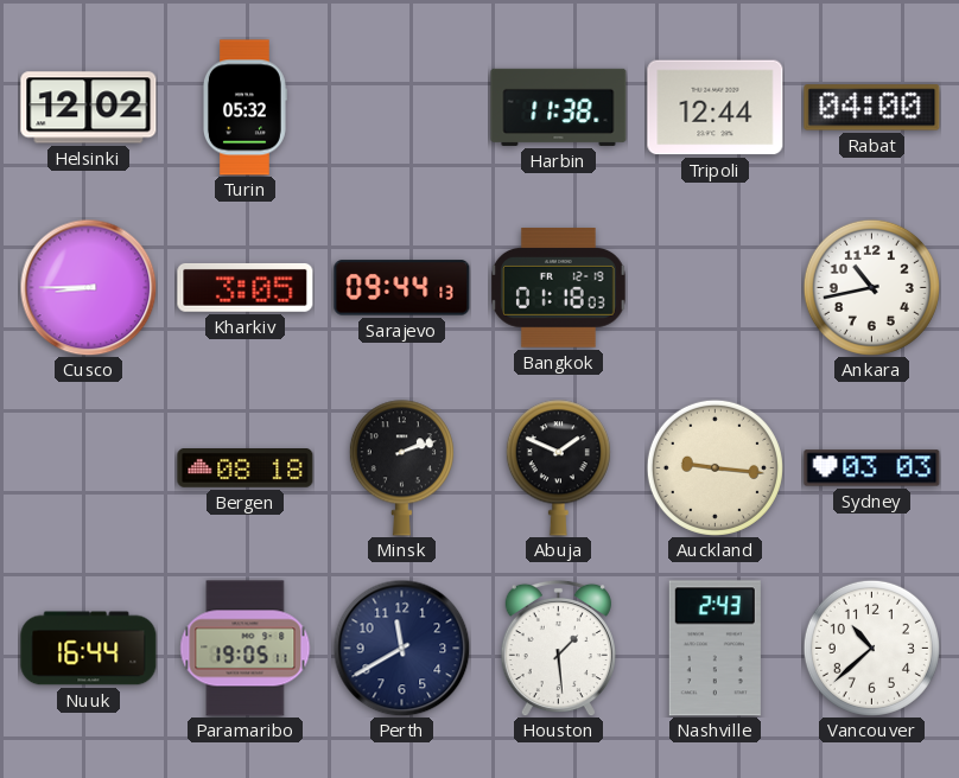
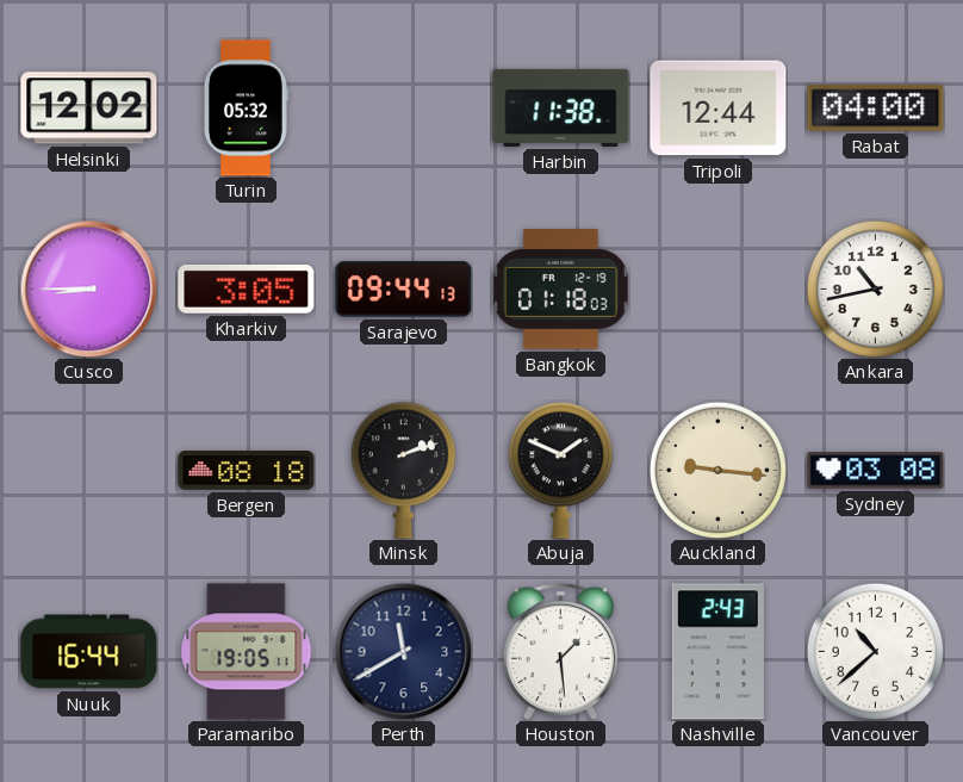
Sydney: 03:03 -> 03:08
